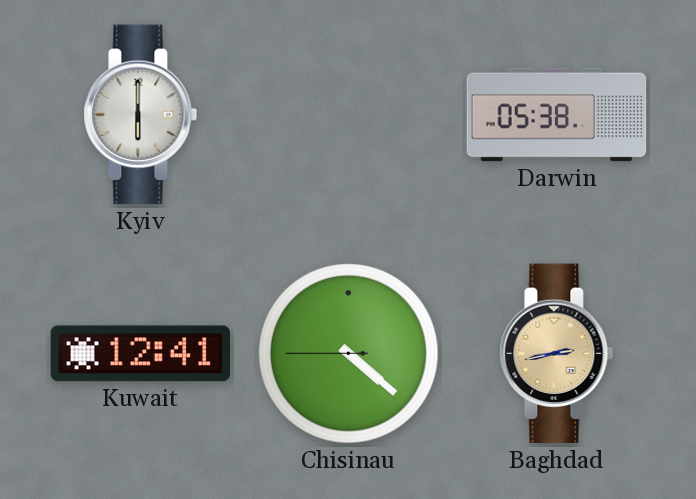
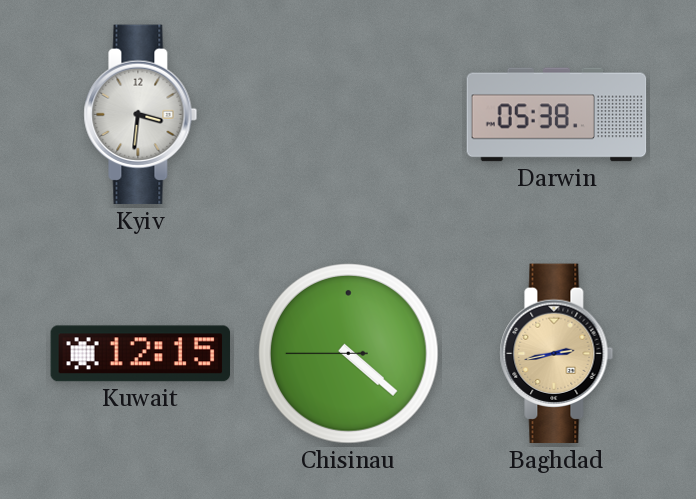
Kyiv: 6:00 -> 3:31
Kuwait: 12:41 -> 12:15
